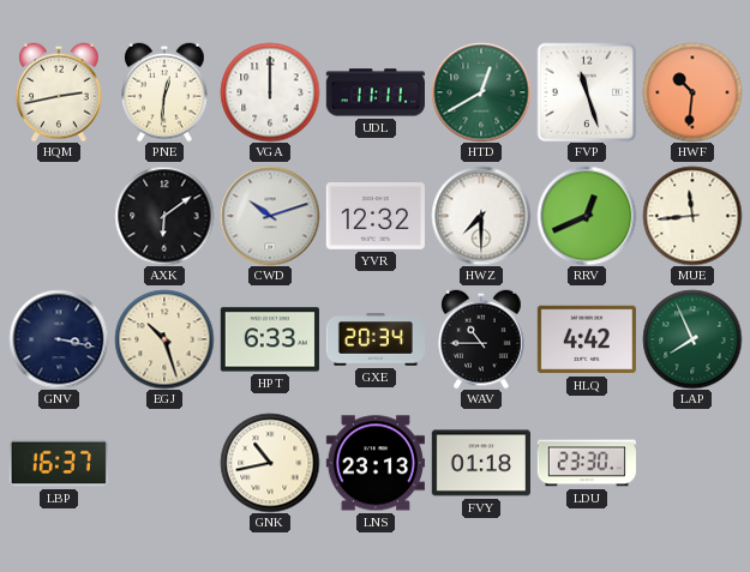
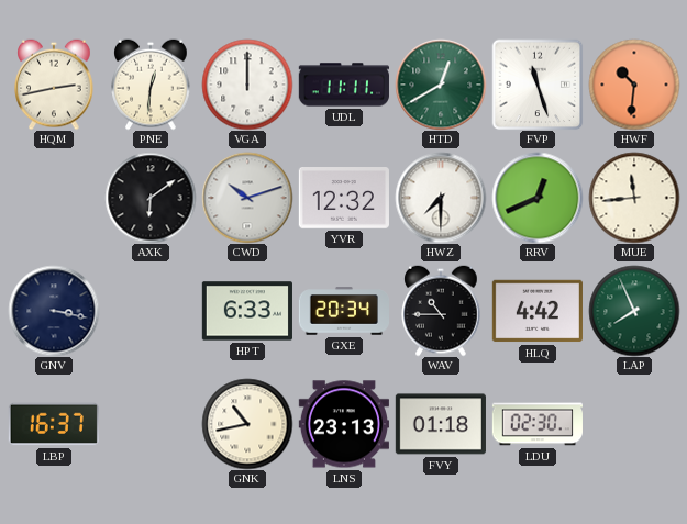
EGJ: 10:27 -> none
LDU: 23:30 -> 02:30
